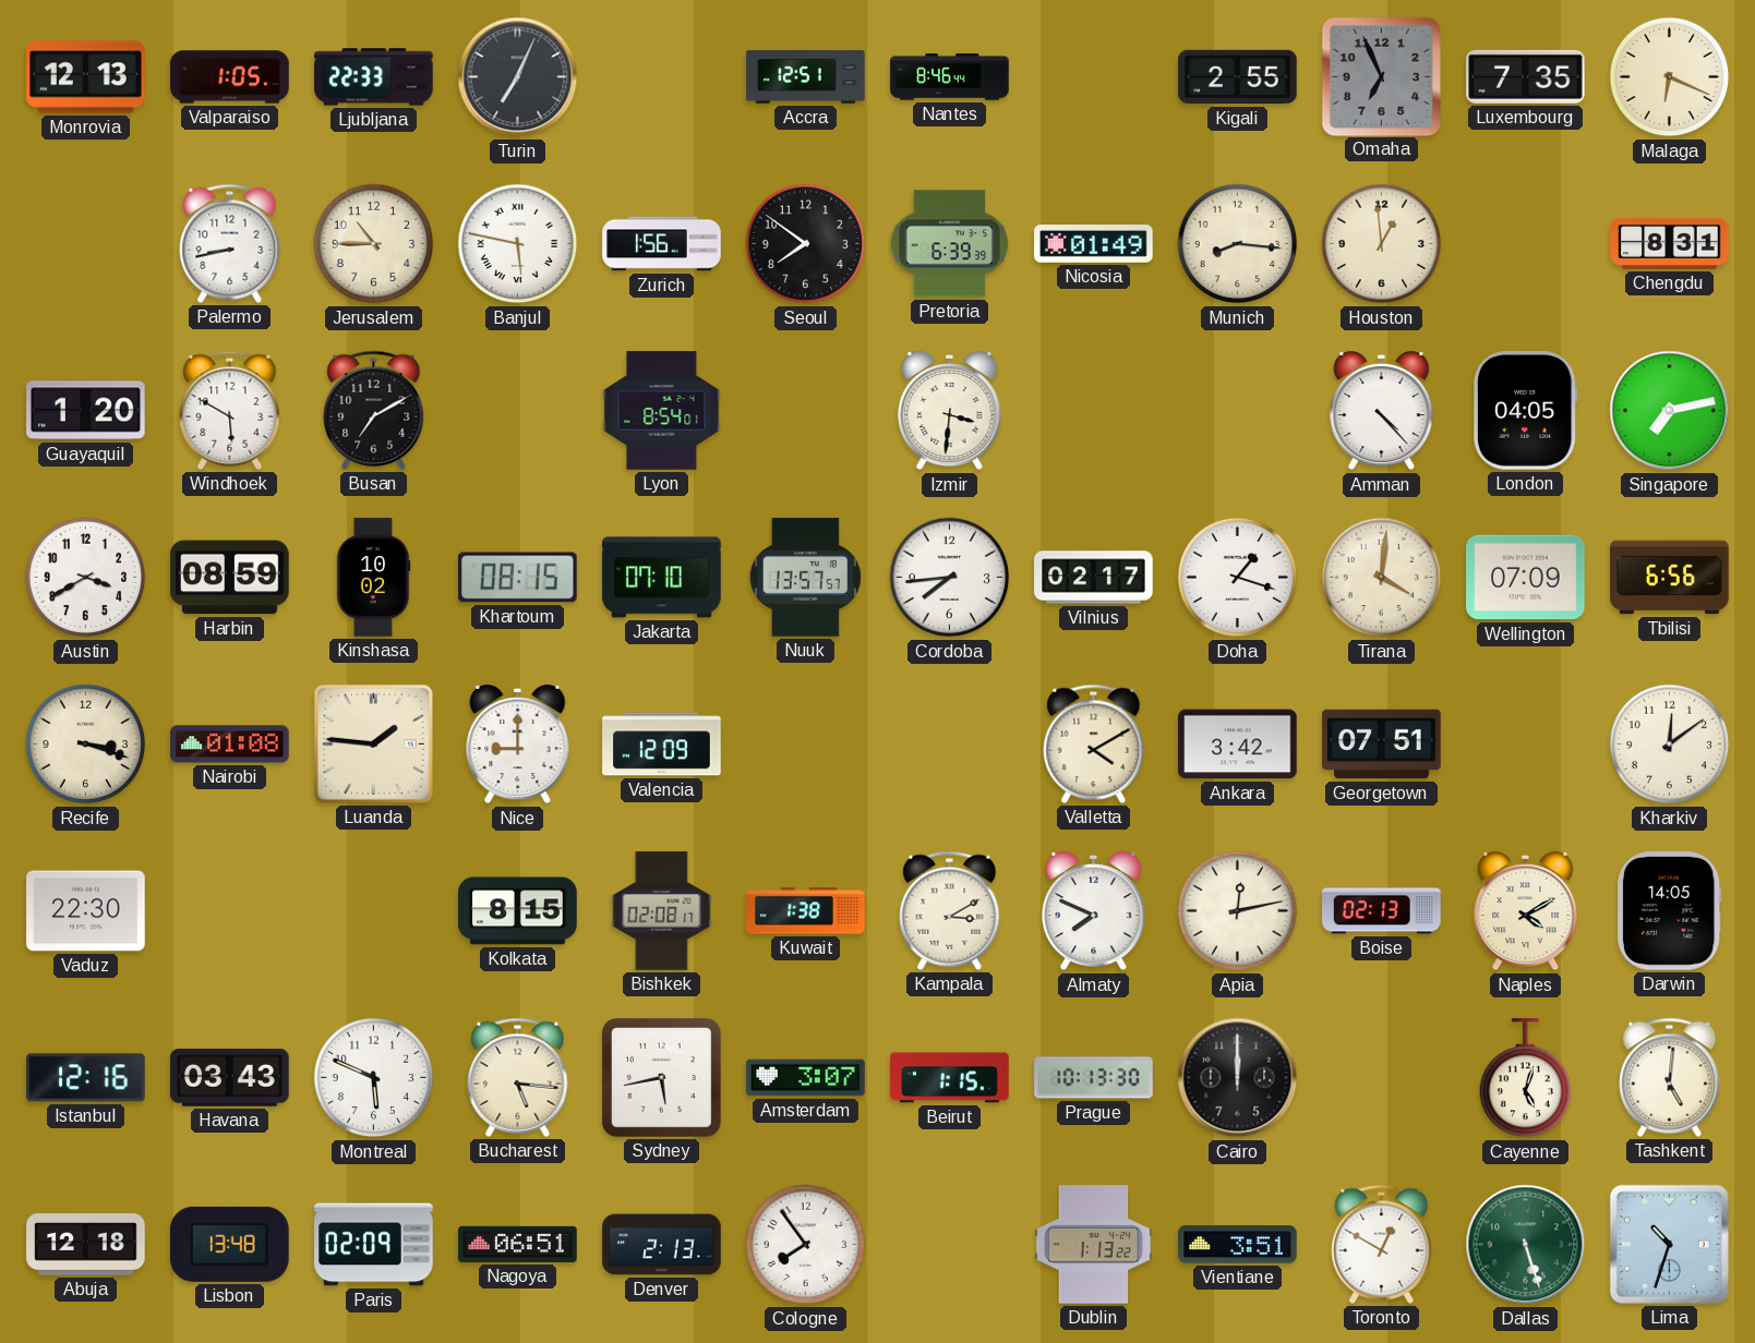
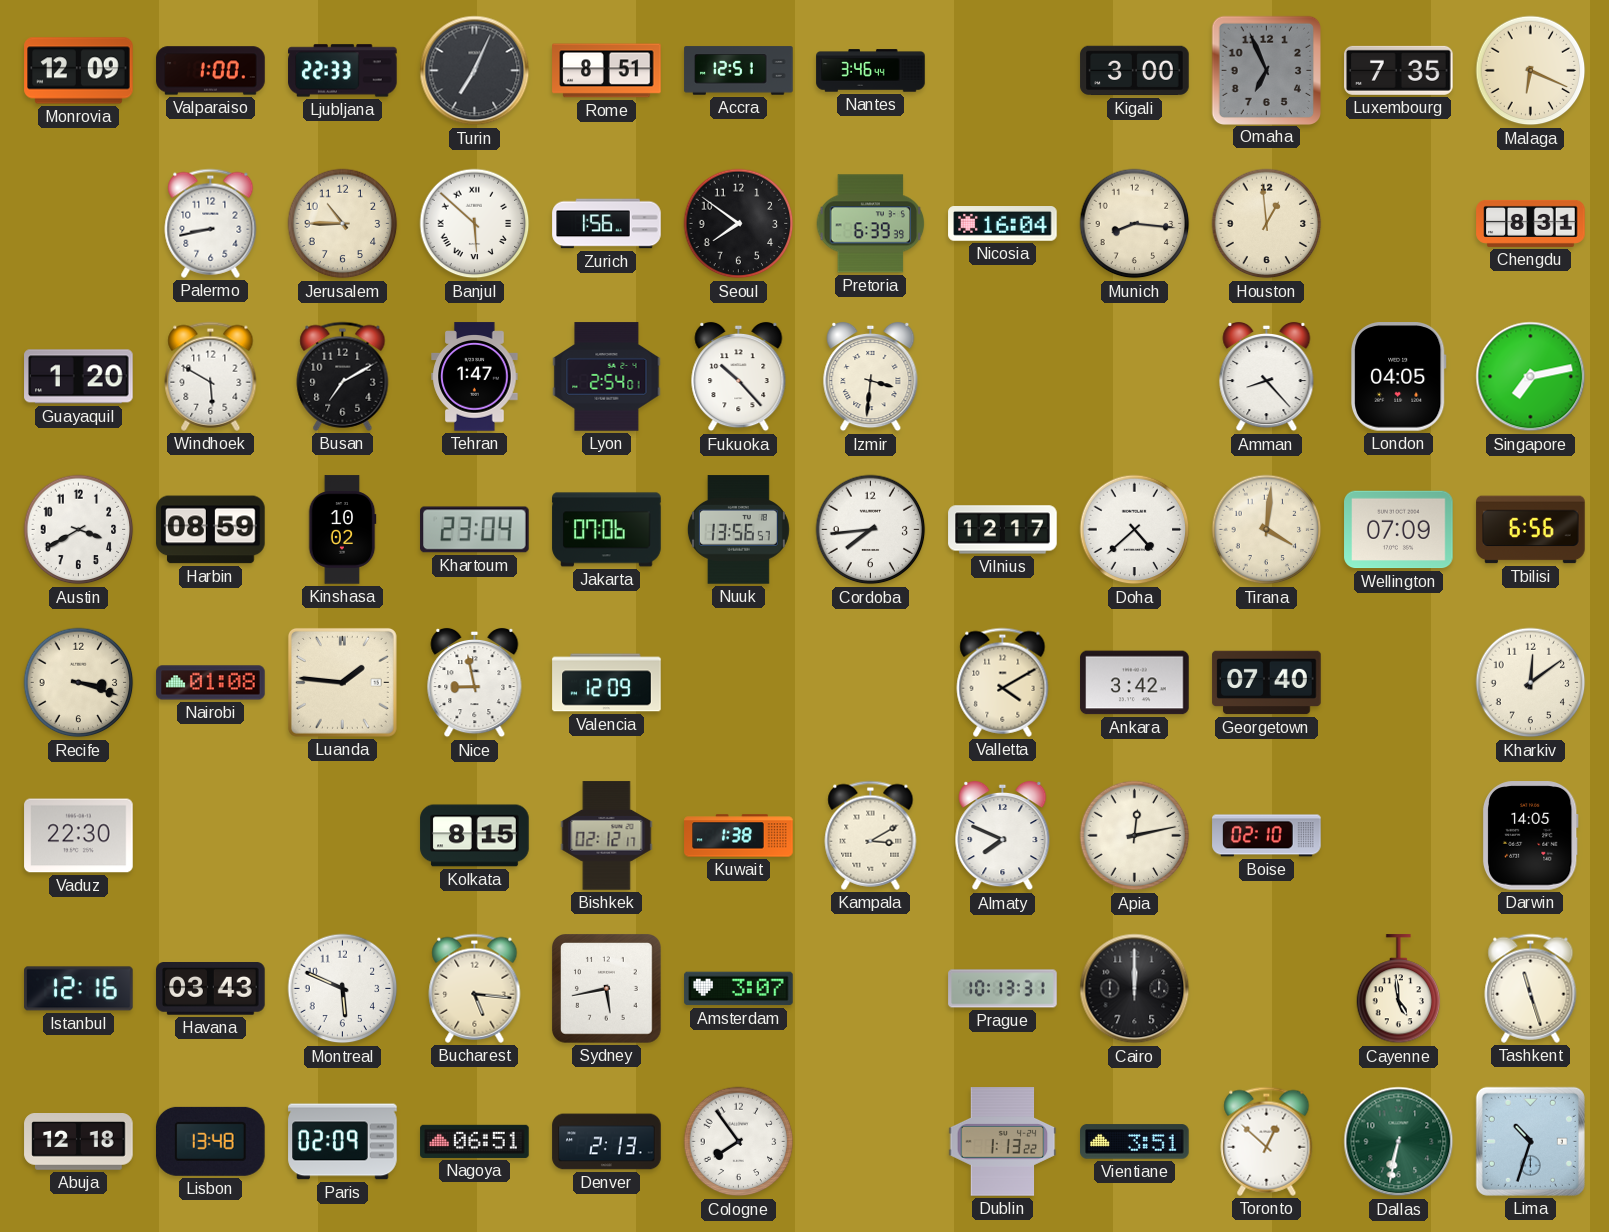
Monrovia: 12:13 -> 12:09
Valparaiso: 1:05 -> 1:00
Rome: none -> 8:51
Nantes: 8:46 -> 3:46
Kigali: 2:55 -> 3:00
Banjul: 5:47 -> 5:52
Nicosia: 01:49 -> 16:04
Tehran: none -> 1:47
Lyon: 8:54 -> 2:54
Fukuoka: none -> 10:23
Amman: 4:23 -> 8:23
Khartoum: 08:15 -> 23:04
Jakarta: 07:10 -> 07:06
Nuuk: 13:57 -> 13:56
Vilnius: 02:17 -> 12:17
Doha: 1:18 -> 4:38
Nice: 9:00 -> 8:58
Georgetown: 07:51 -> 07:40
Bishkek: 02:08 -> 02:12
Boise: 02:13 -> 02:10
Naples: 4:10 -> none
Beirut: 1:15 -> none
Prague: 10:13:30 -> 10:13:31
Cayenne: 5:03 -> 4:59
Tashkent: 5:01 -> 11:27
Toronto: 12:50 -> 12:52
Dallas: 5:27 -> 6:32
